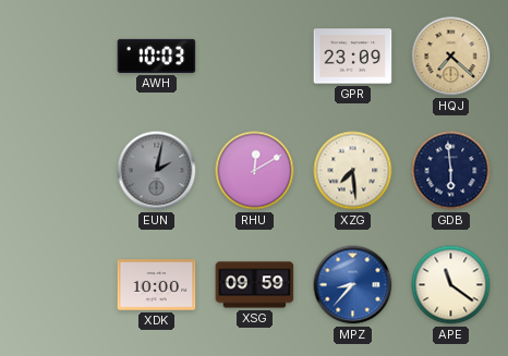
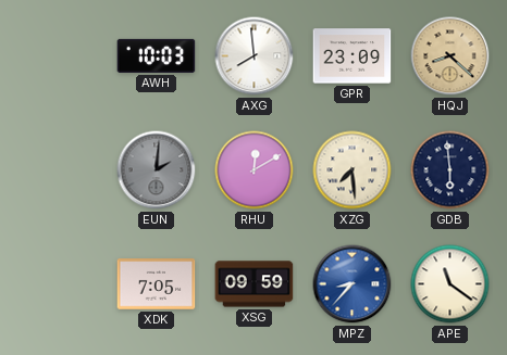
AXG: none -> 7:59
HQJ: 7:22 -> 8:22
EUN: 2:02 -> 2:01
XDK: 10:00 -> 7:05
